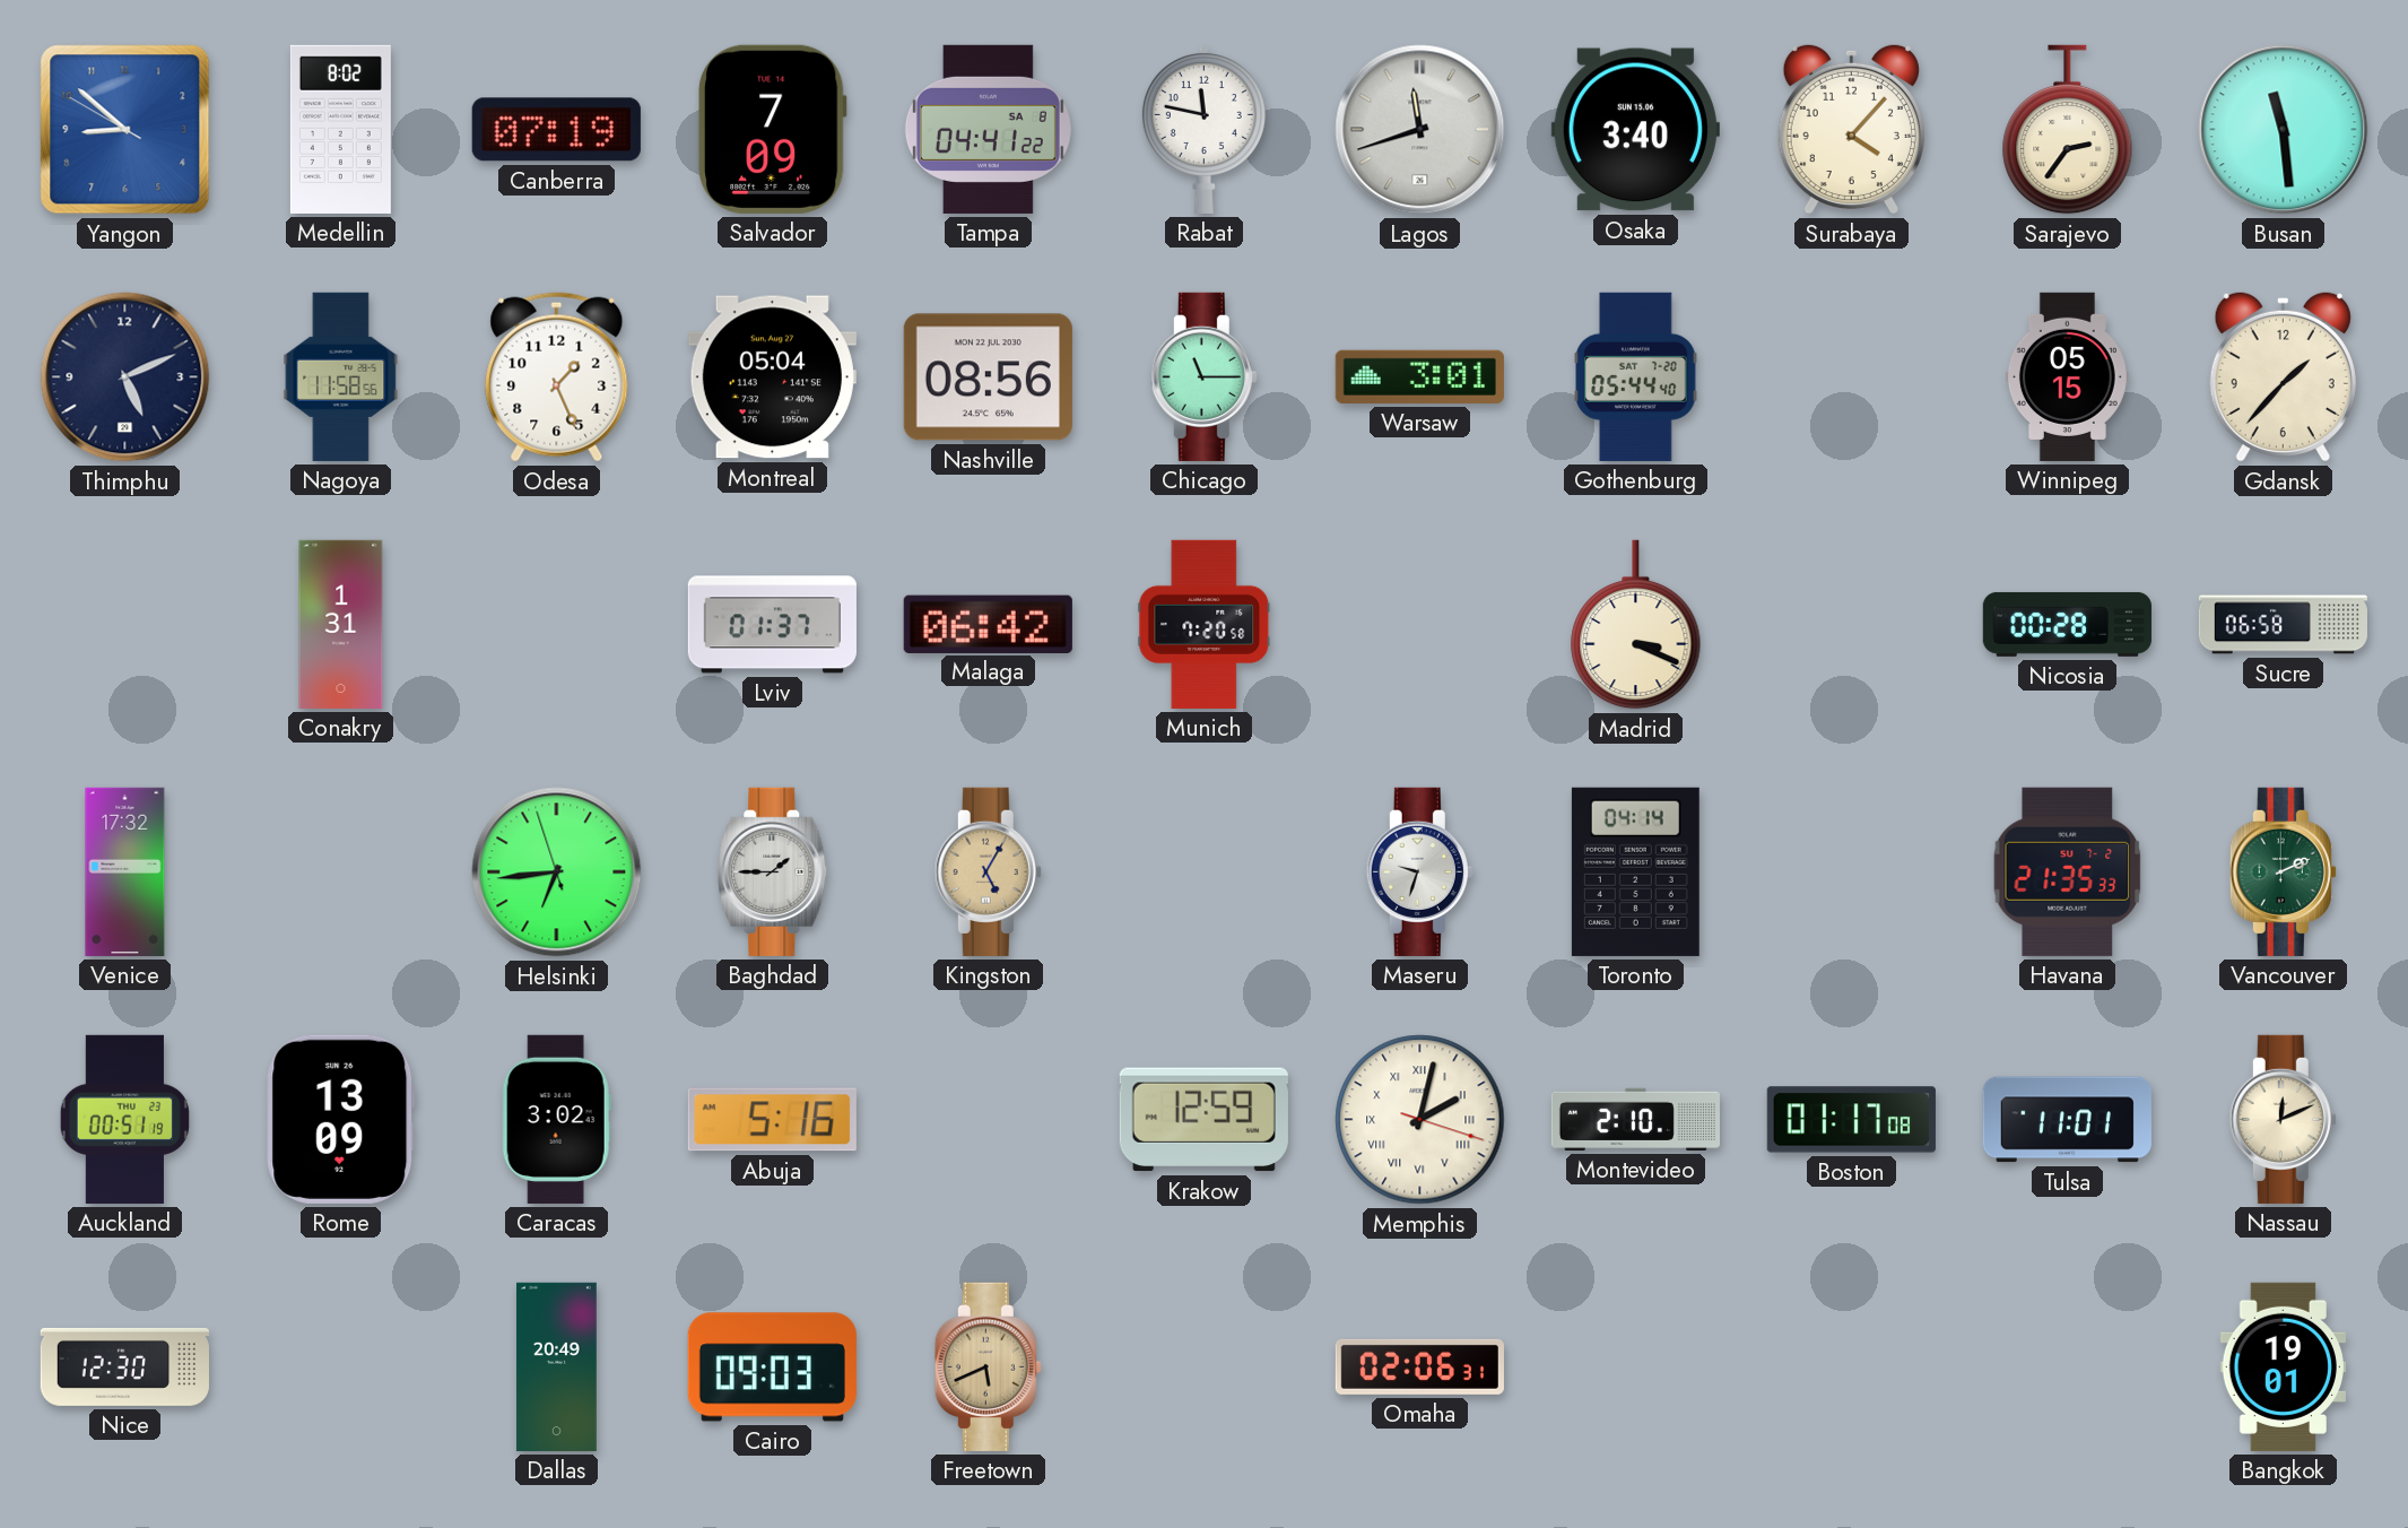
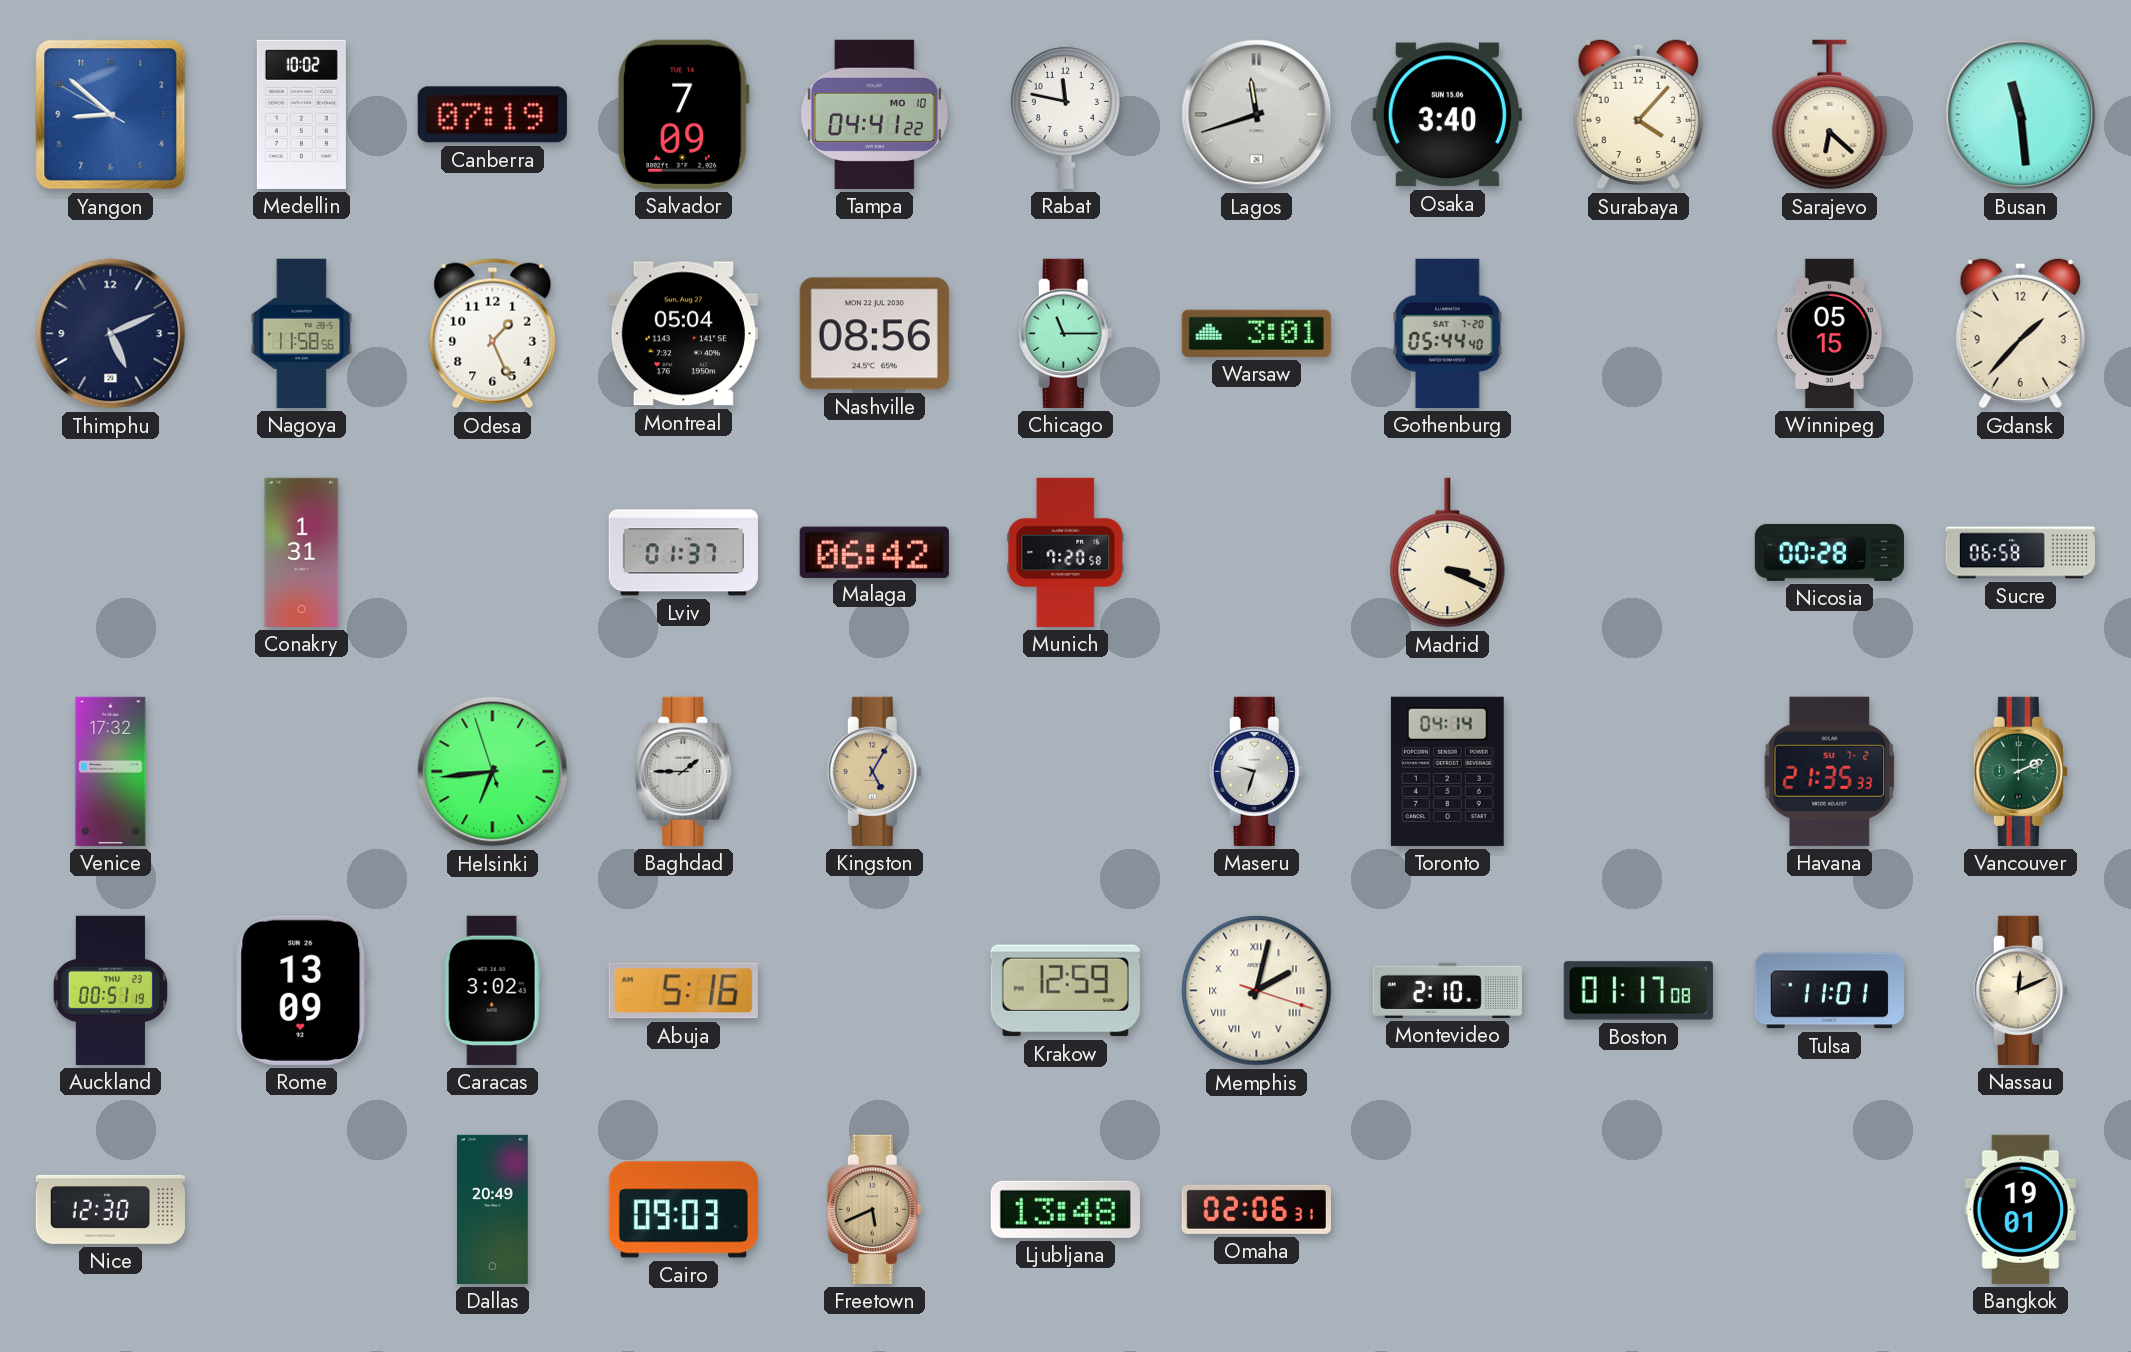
Medellin: 8:02 -> 10:02
Tampa date: SA 8 -> MO 10
Sarajevo: 2:36 -> 6:22
Ljubljana: none -> 13:48
